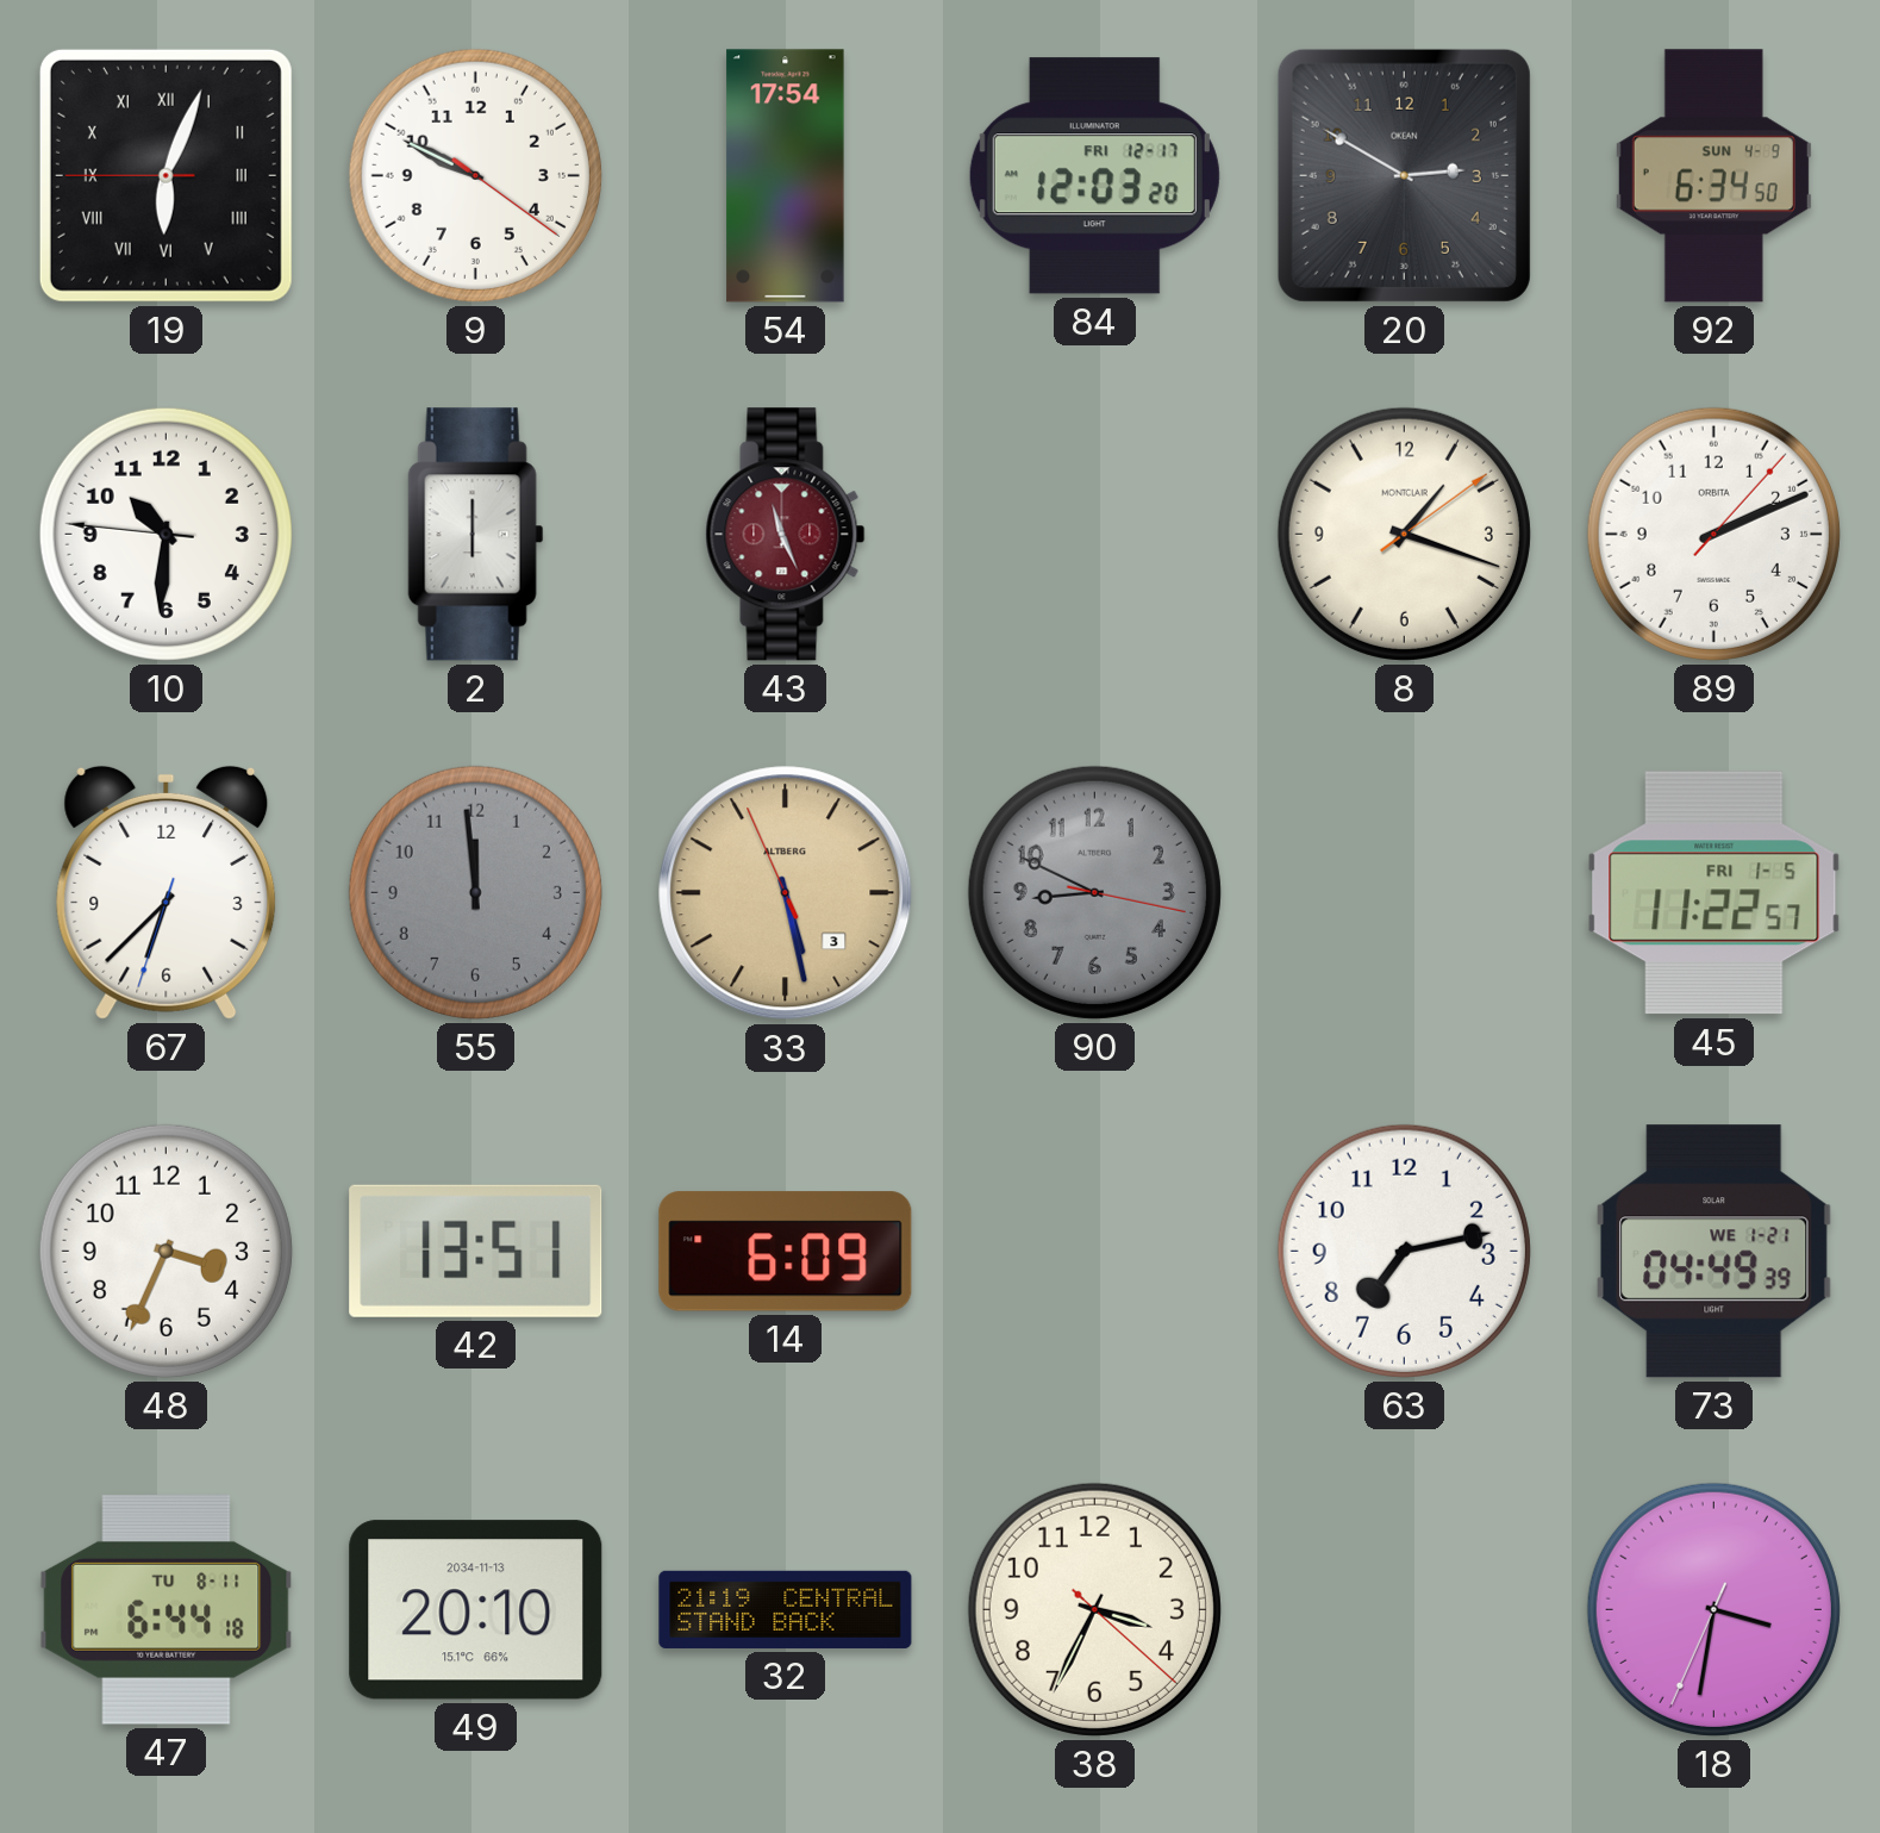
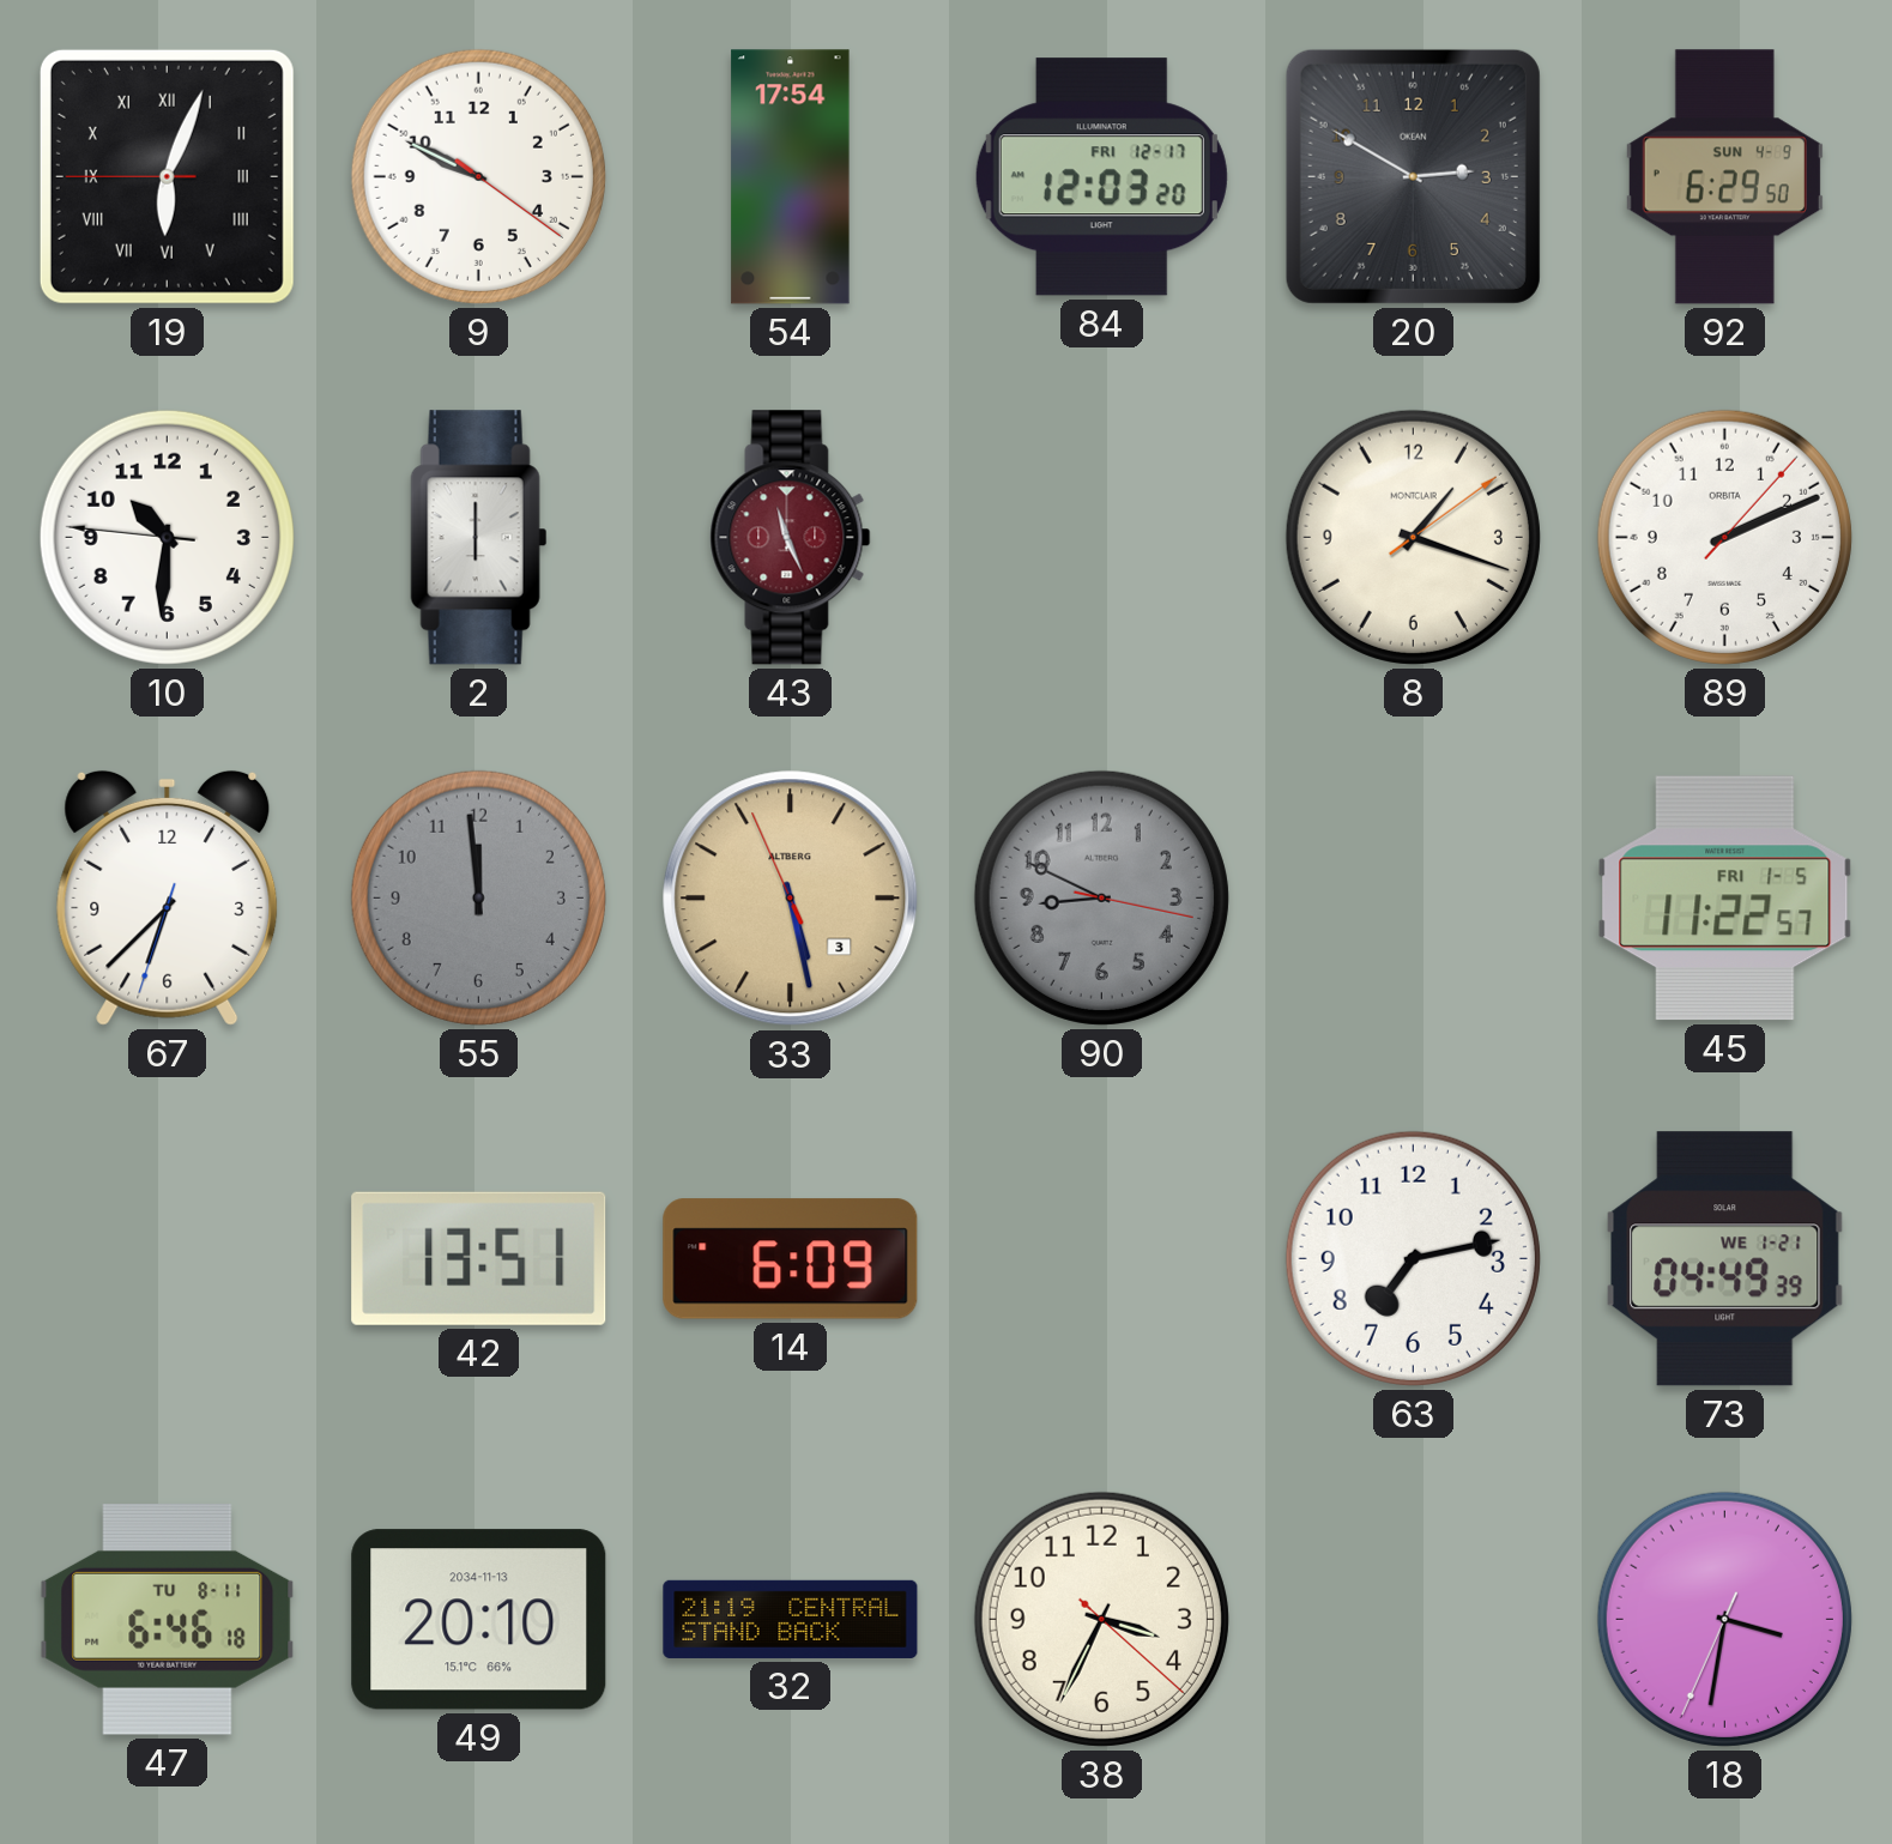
92: 6:34 -> 6:29
48: 3:34 -> none
47: 6:44 -> 6:46
